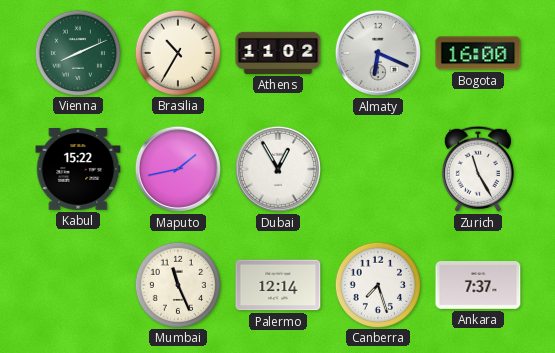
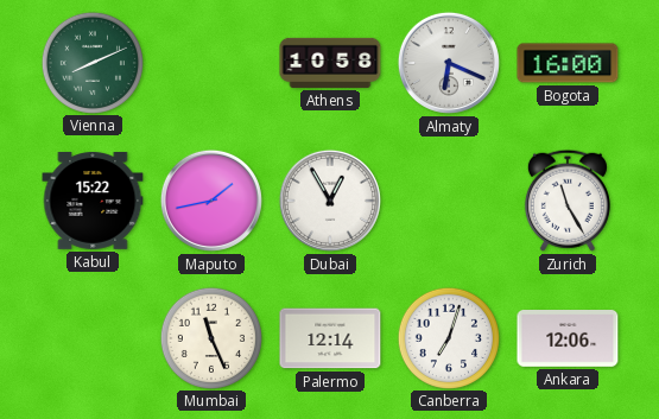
Brasilia: 10:35 -> none
Athens: 11:02 -> 10:58
Canberra: 7:27 -> 7:03
Ankara: 7:37 -> 12:06
